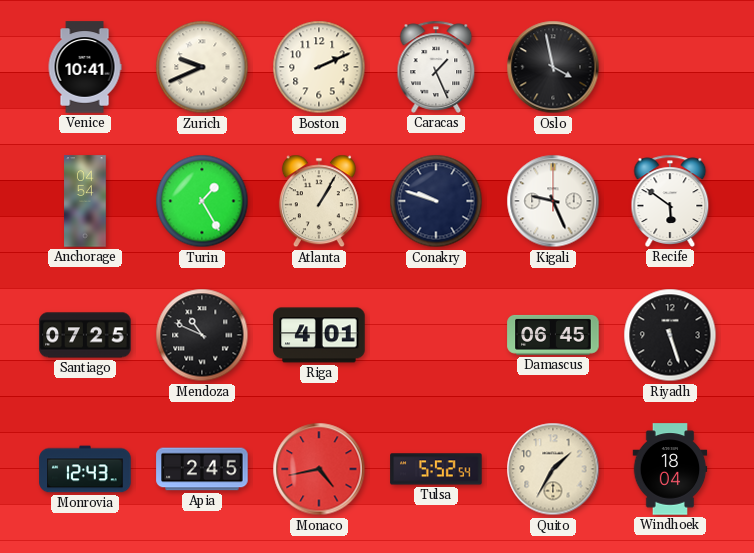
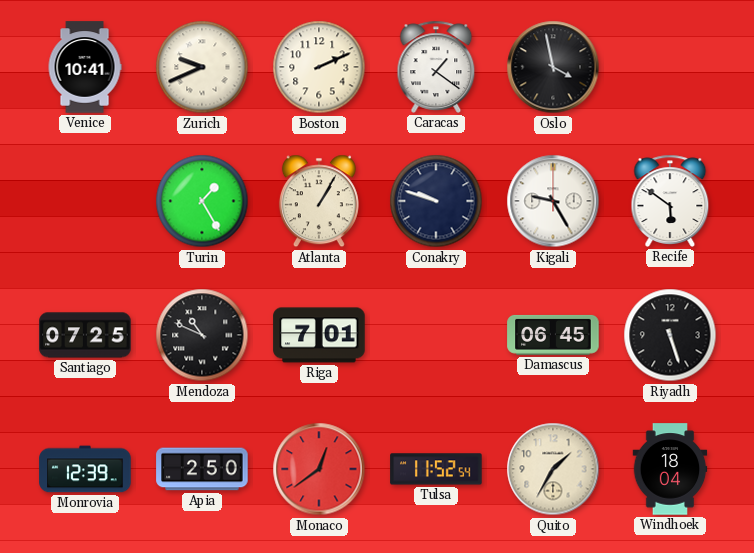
Caracas: 1:26 -> 1:21
Anchorage: 04:54 -> none
Kigali: 9:26 -> 9:25
Riga: 4:01 -> 7:01
Monrovia: 12:43 -> 12:39
Apia: 2:45 -> 2:50
Monaco: 4:43 -> 12:39
Tulsa: 5:52 -> 11:52
